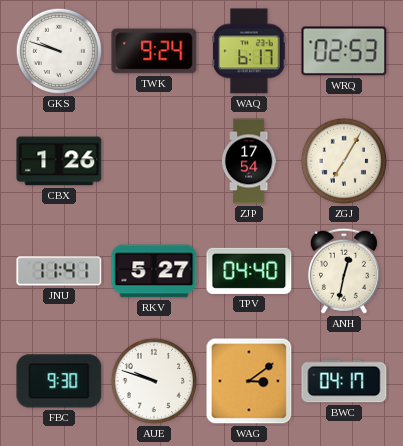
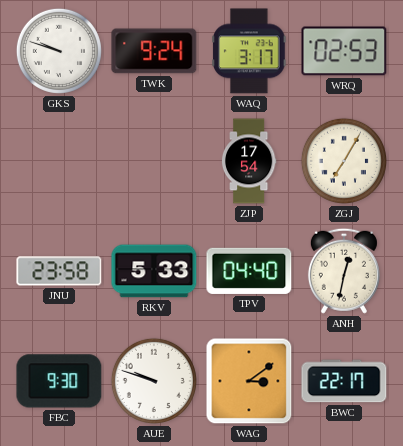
WAQ: 6:17 -> 3:17
CBX: 1:26 -> none
JNU: 11:41 -> 23:58
RKV: 5:27 -> 5:33
BWC: 04:17 -> 22:17
